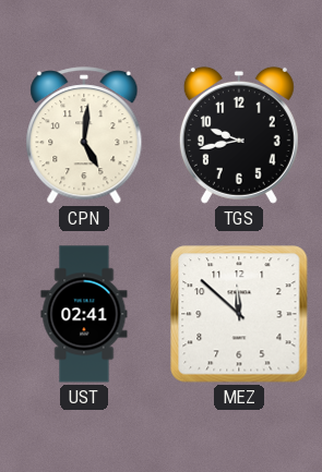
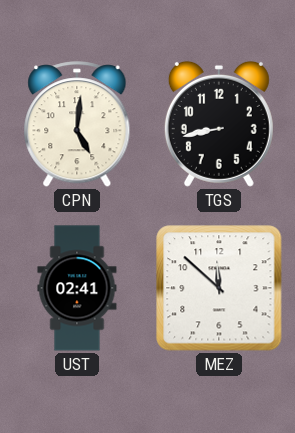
TGS: 9:43 -> 8:43
